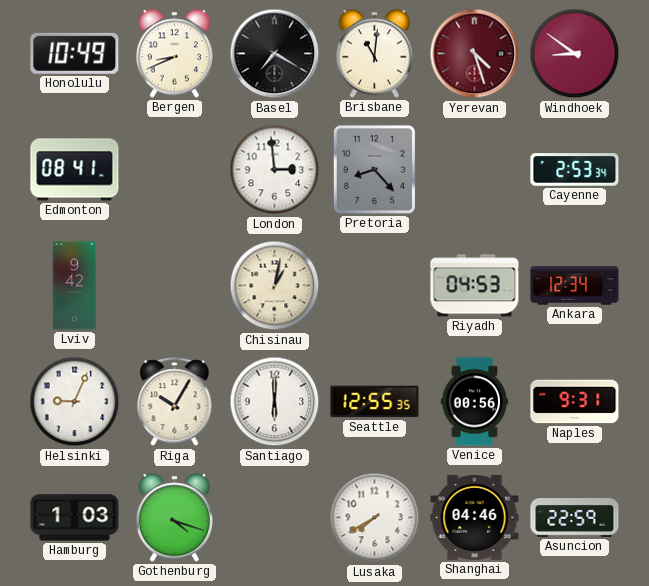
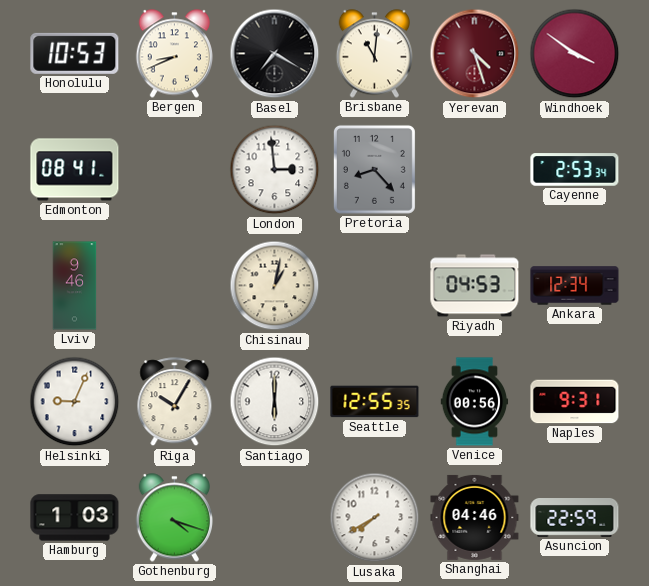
Honolulu: 10:49 -> 10:53
Windhoek: 8:51 -> 3:51
Lviv: 9:42 -> 9:46
